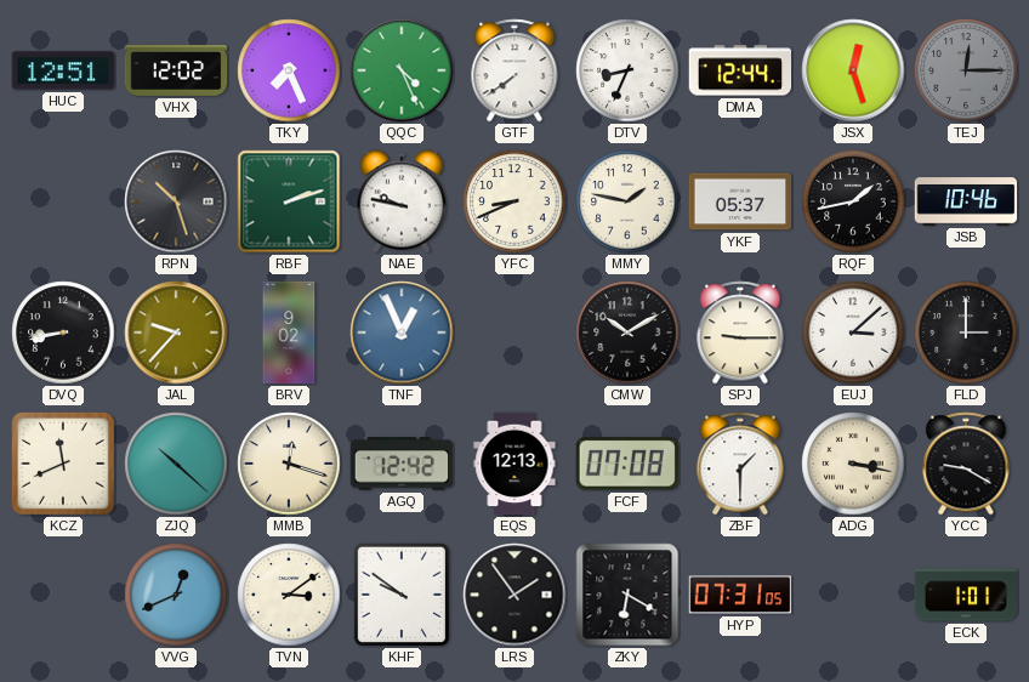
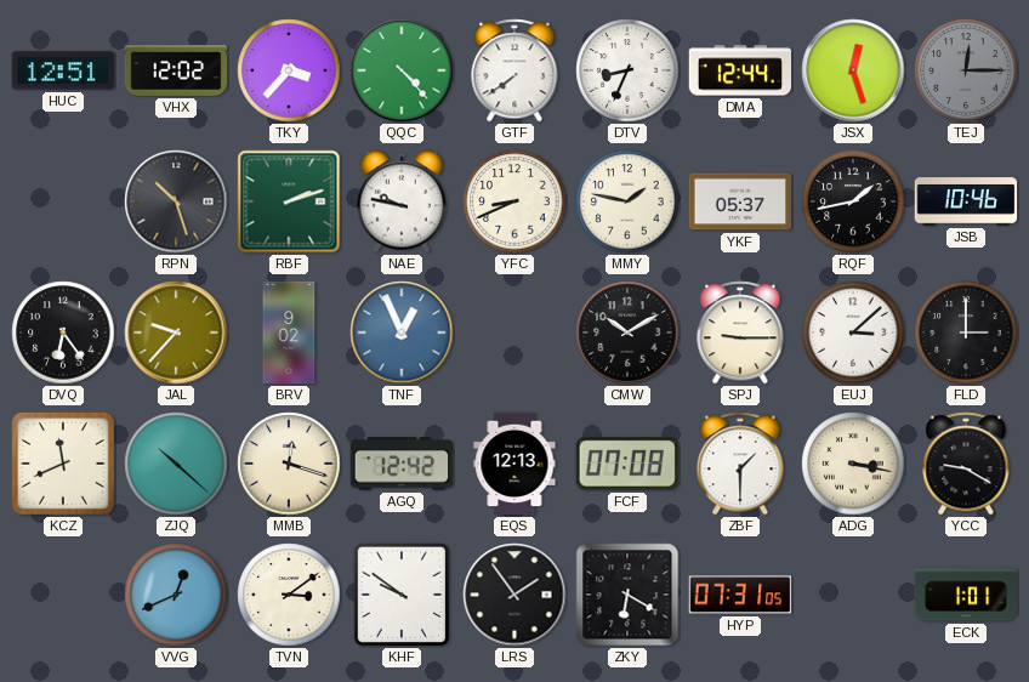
TKY: 7:26 -> 3:37
QQC: 4:26 -> 4:23
DVQ: 8:43 -> 6:24
